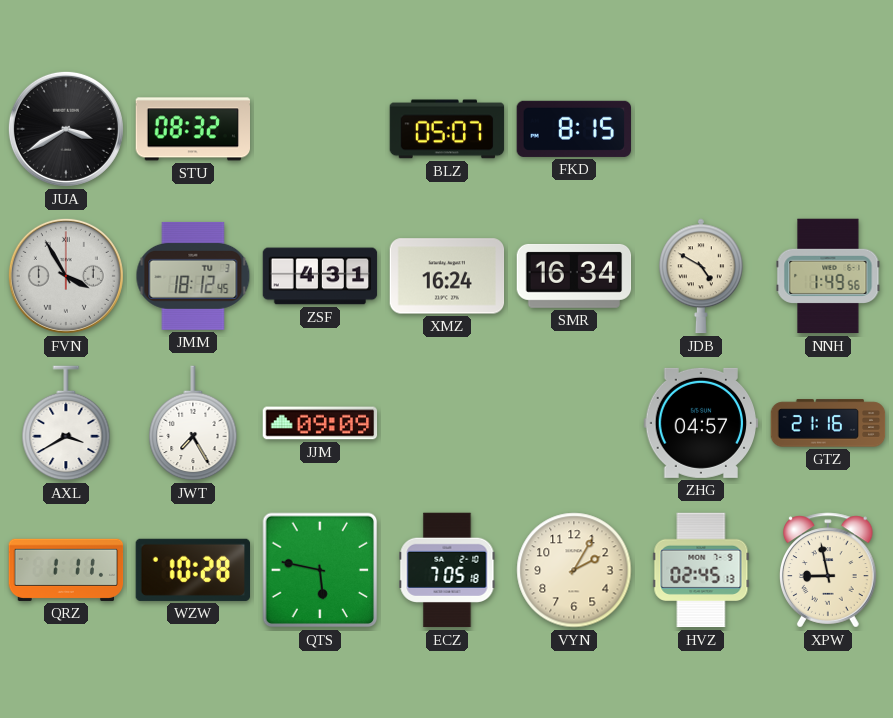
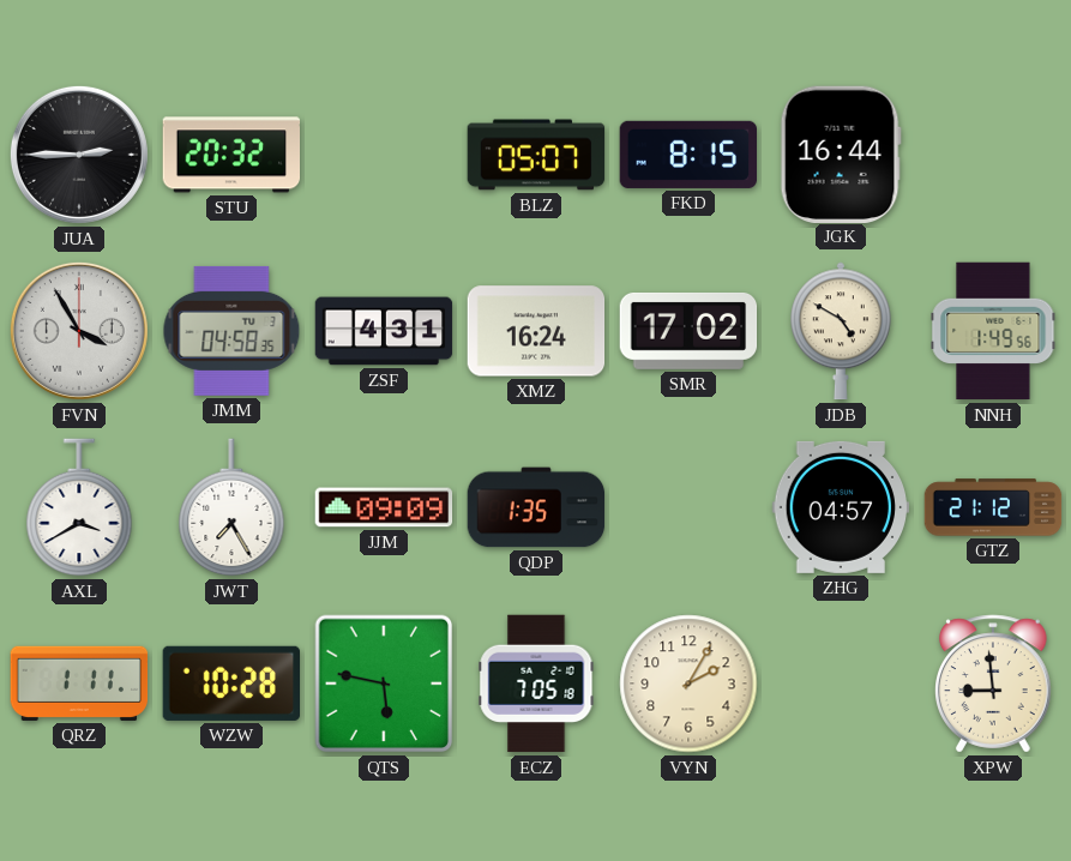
JUA: 3:40 -> 2:45
STU: 08:32 -> 20:32
JGK: none -> 16:44
JMM: 18:12 -> 04:58
SMR: 16:34 -> 17:02
QDP: none -> 1:35
GTZ: 21:16 -> 21:12
HVZ: 02:45 -> none
XPW: 8:58 -> 8:59
